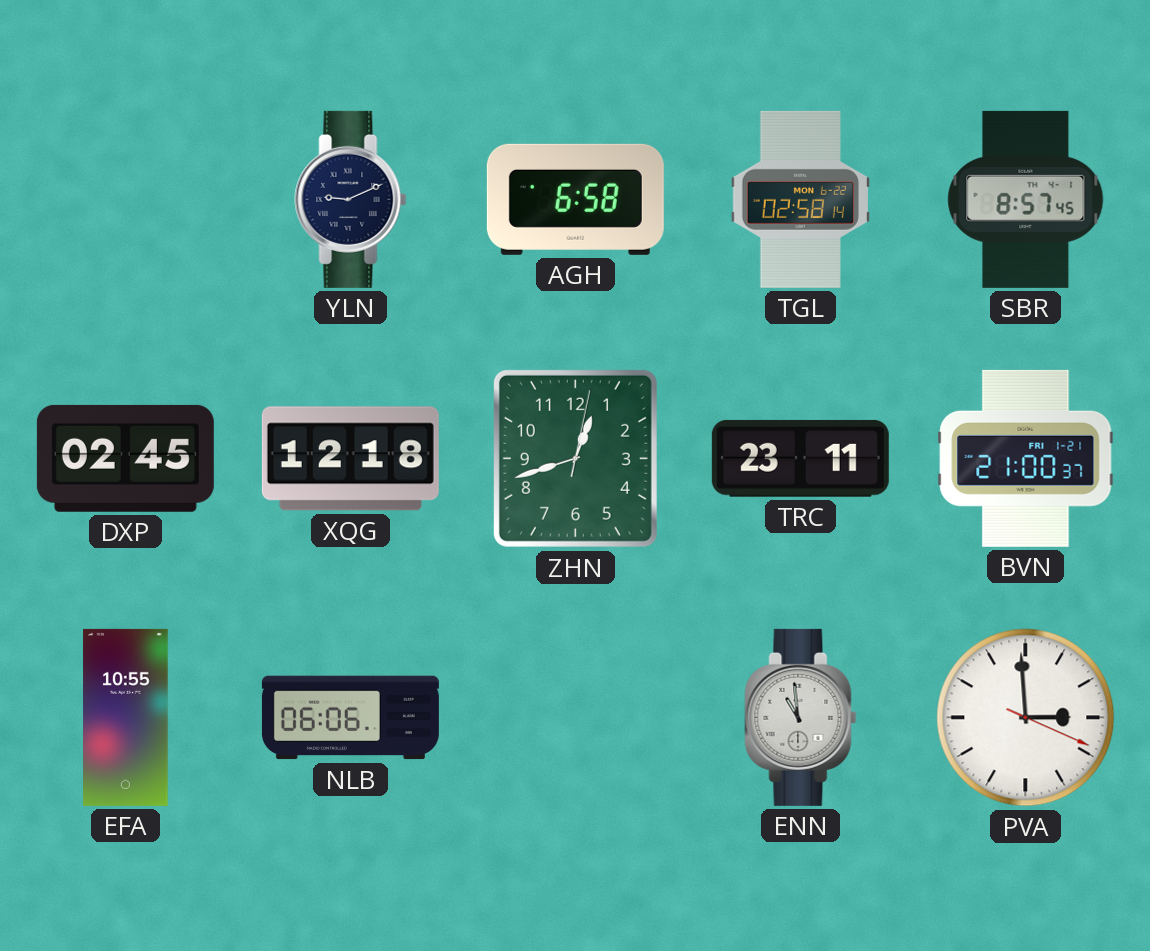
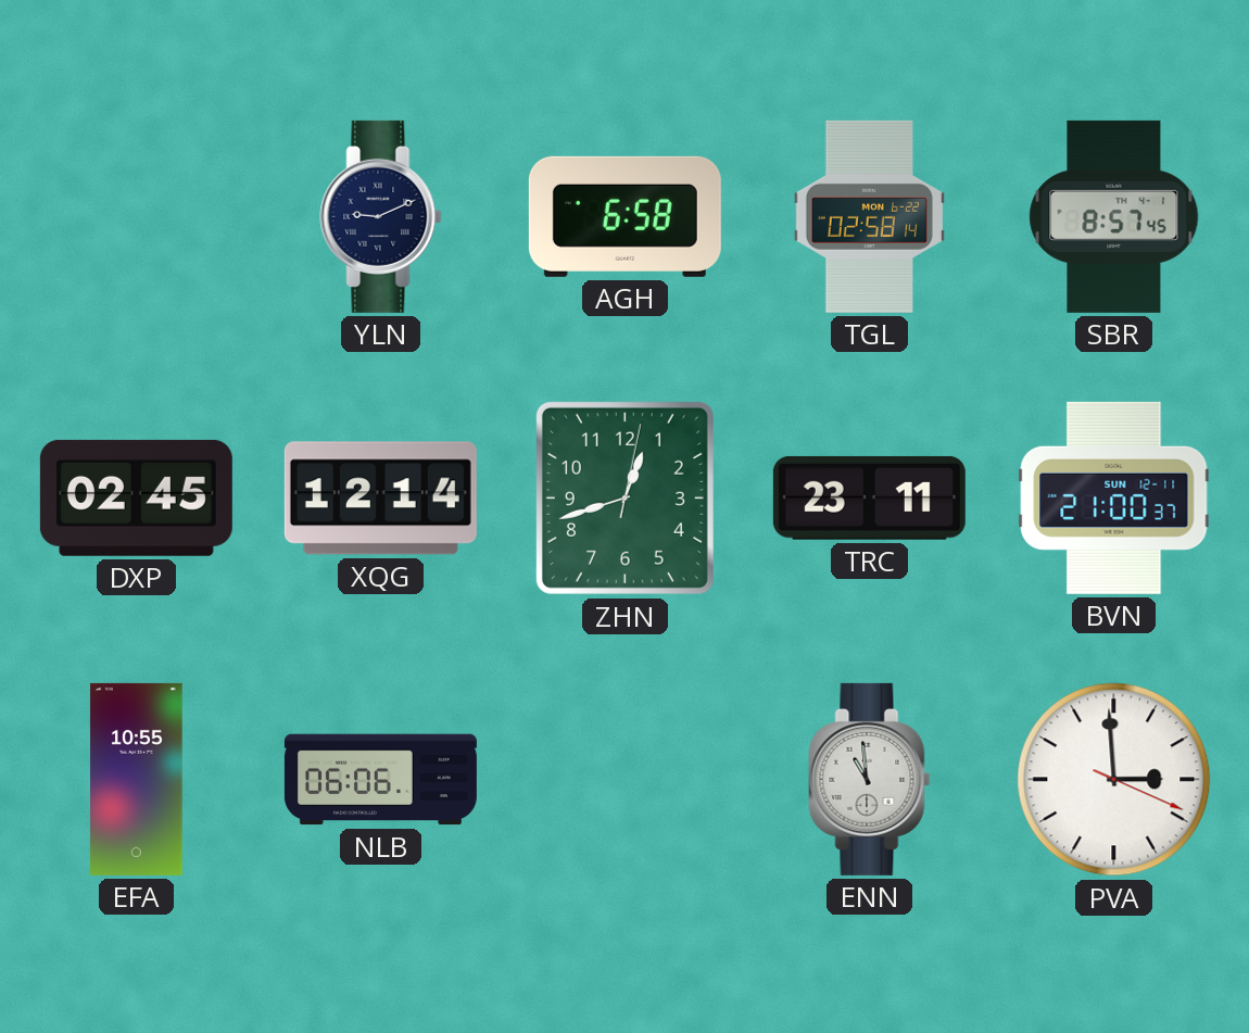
XQG: 12:18 -> 12:14
BVN date: FRI 1-21 -> SUN 12-11
